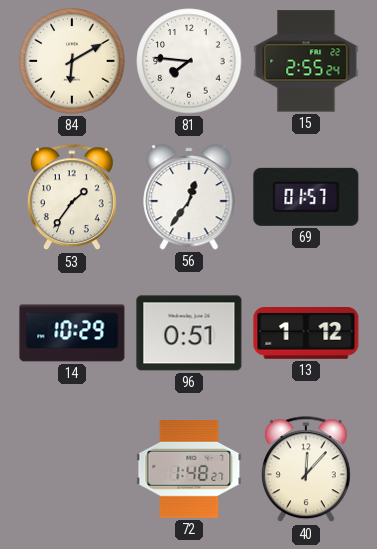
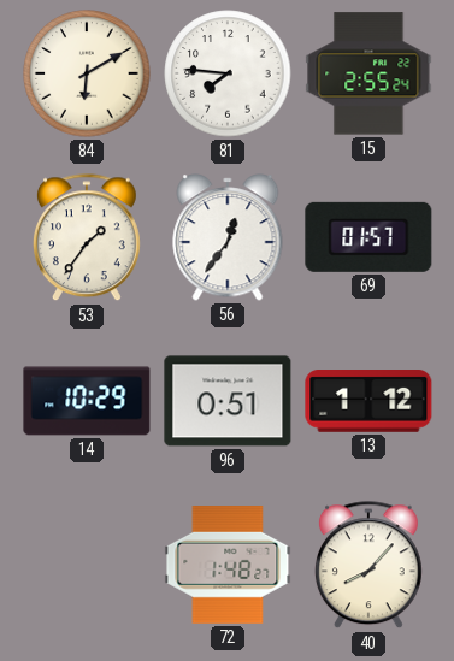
40: 12:07 -> 8:07
